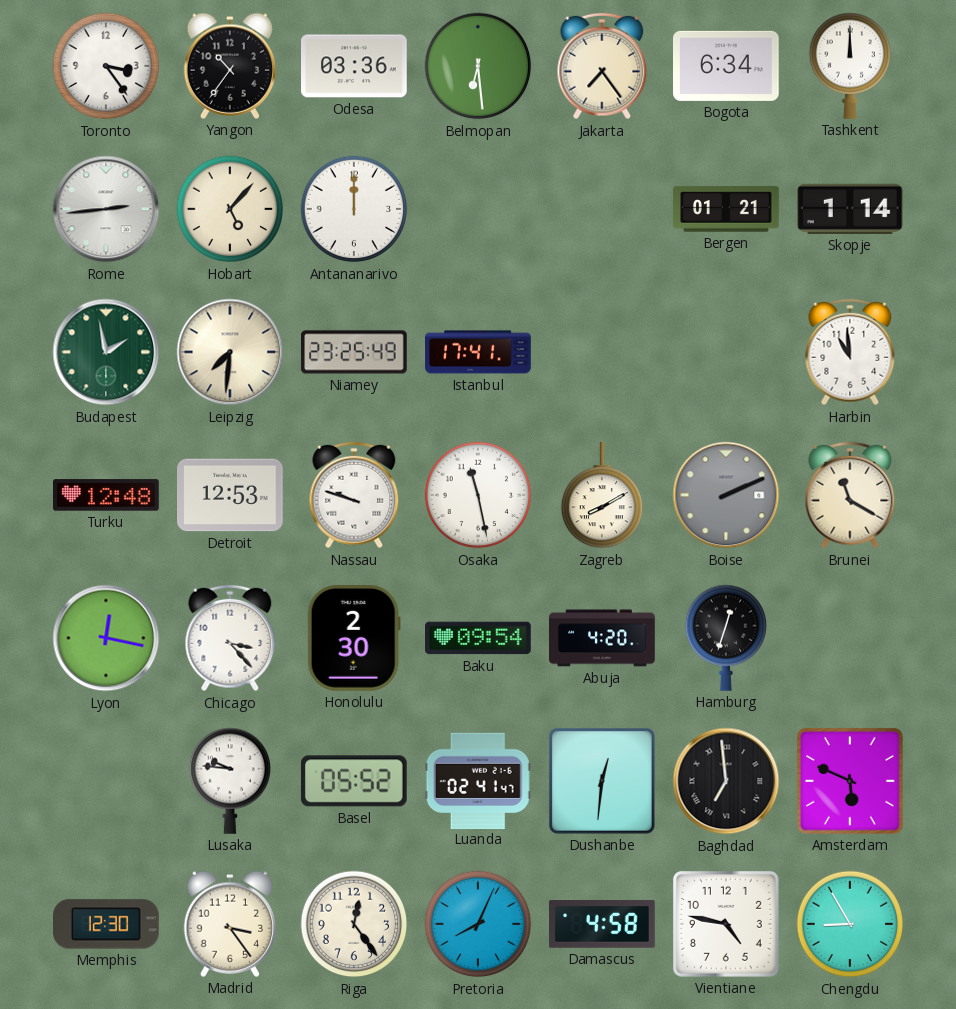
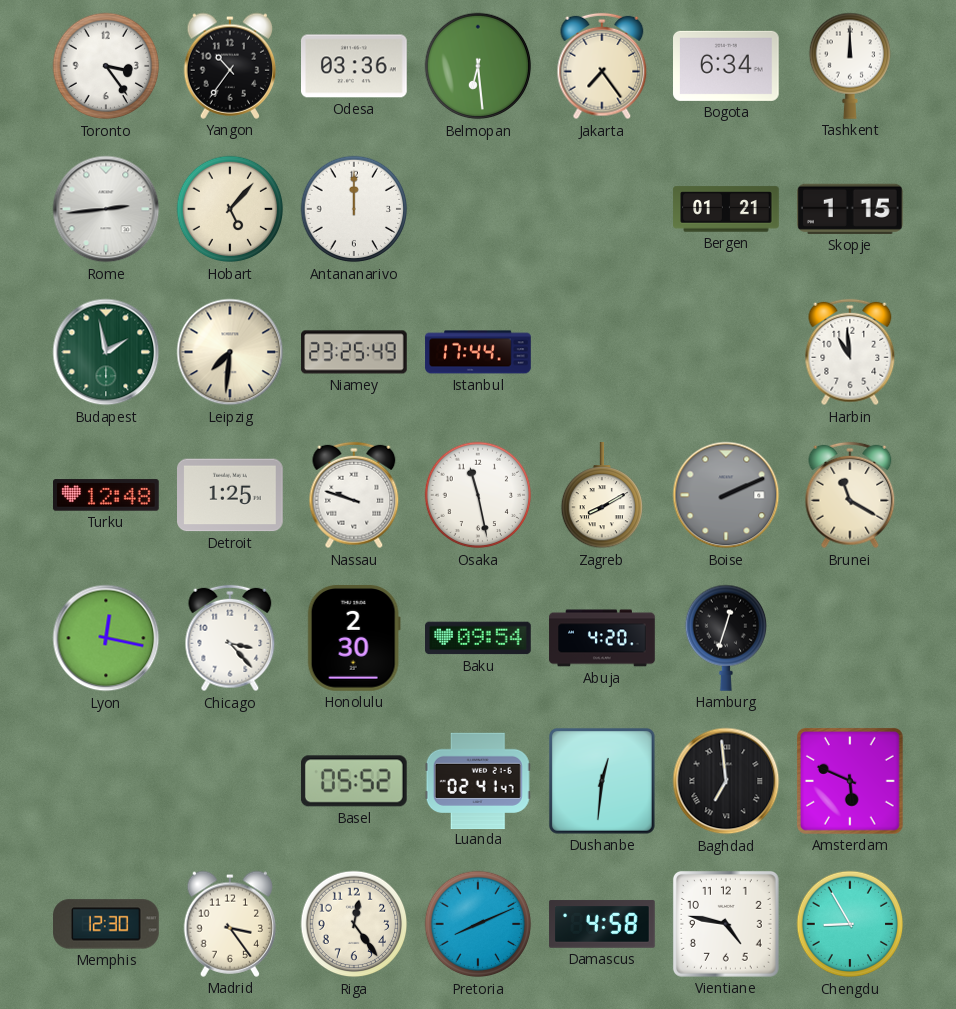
Skopje: 1:14 -> 1:15
Istanbul: 17:41 -> 17:44
Detroit: 12:53 -> 1:25
Lusaka: 9:46 -> none
Pretoria: 8:04 -> 8:11
